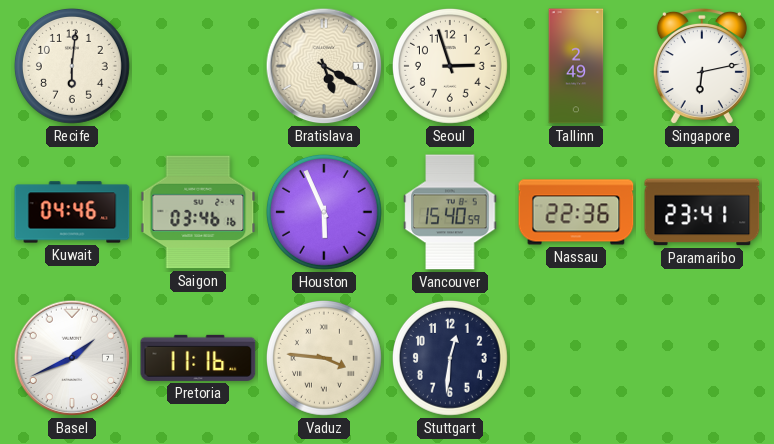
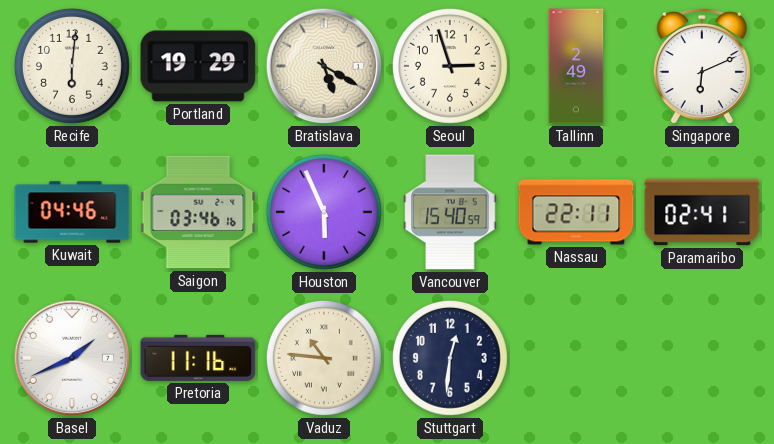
Portland: none -> 19:29
Singapore: 6:13 -> 6:11
Nassau: 22:36 -> 22:11
Paramaribo: 23:41 -> 02:41
Vaduz: 3:46 -> 10:46
